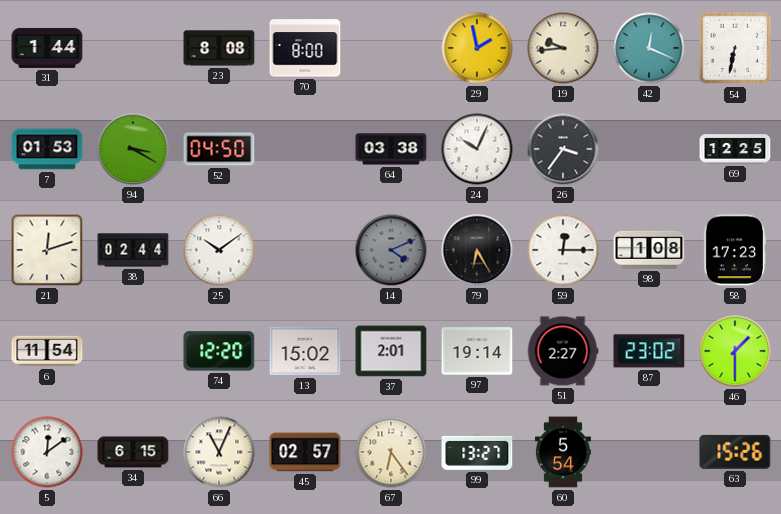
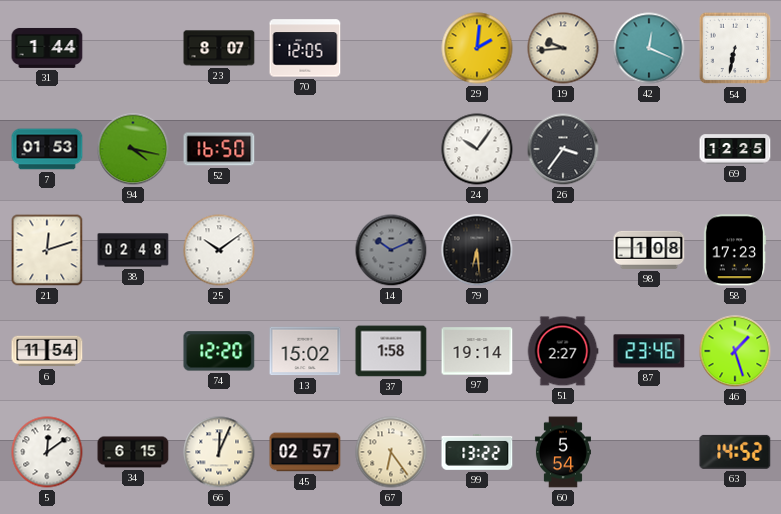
23: 8:08 -> 8:07
70: 8:00 -> 12:05
29: 1:58 -> 2:01
94: 3:20 -> 4:17
52: 04:50 -> 16:50
64: 03:38 -> none
24: 10:04 -> 10:06
38: 02:44 -> 02:48
14: 4:11 -> 10:11
79: 6:25 -> 6:29
59: 12:15 -> none
37: 2:01 -> 1:58
87: 23:02 -> 23:46
46: 1:30 -> 1:27
66: 11:04 -> 12:04
99: 13:27 -> 13:22
63: 15:26 -> 14:52
